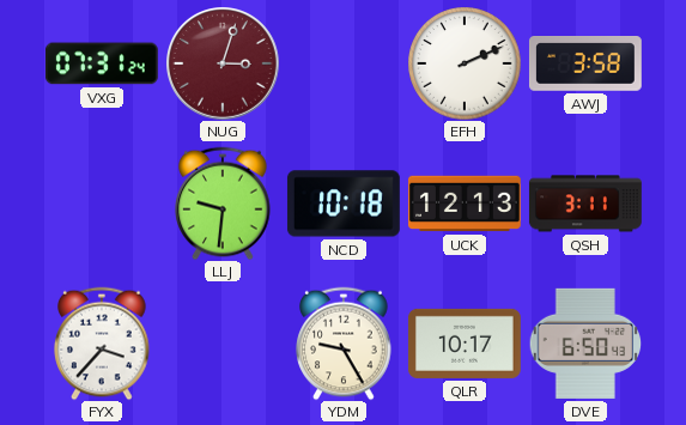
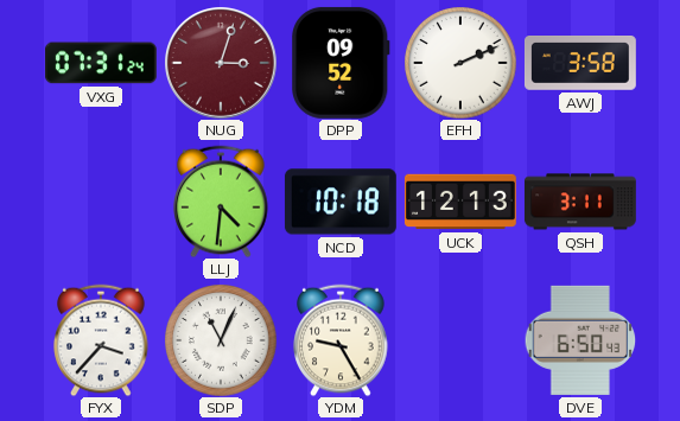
DPP: none -> 09:52
LLJ: 9:31 -> 4:31
SDP: none -> 11:04
QLR: 10:17 -> none
